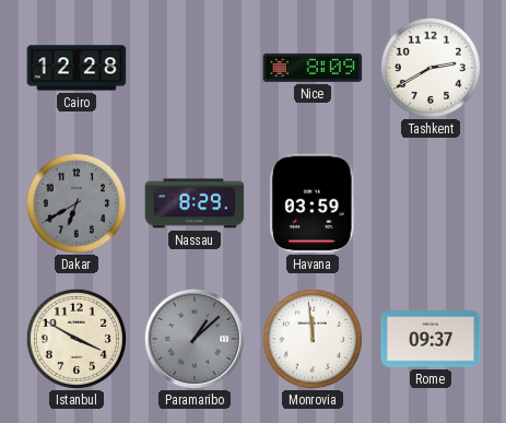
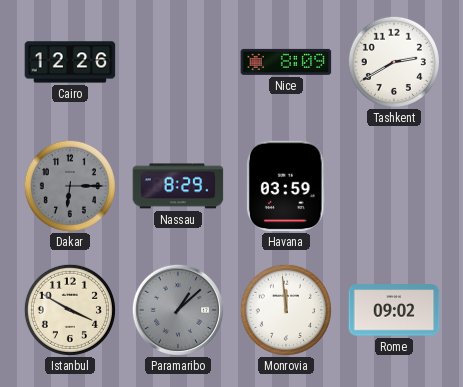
Cairo: 12:28 -> 12:26
Dakar: 6:40 -> 6:15
Rome: 09:37 -> 09:02
